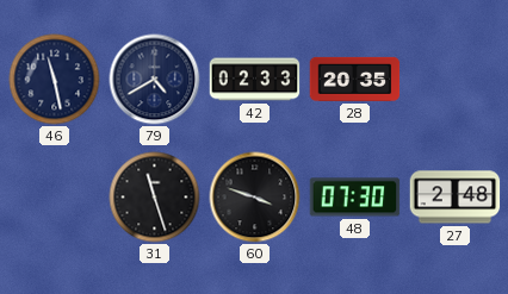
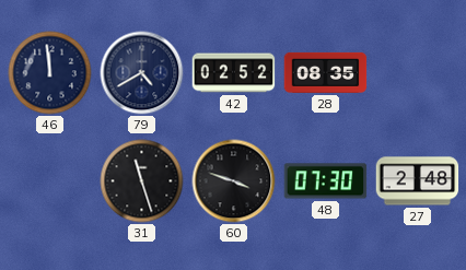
46: 11:28 -> 11:59
42: 02:33 -> 02:52
28: 20:35 -> 08:35
